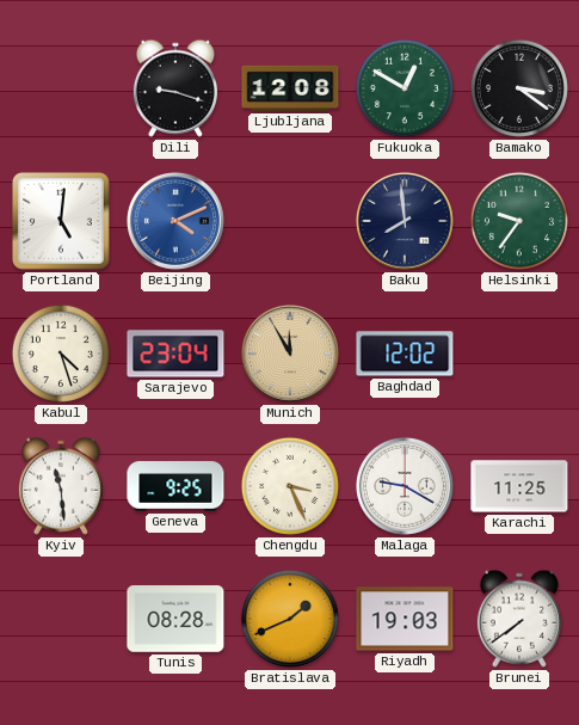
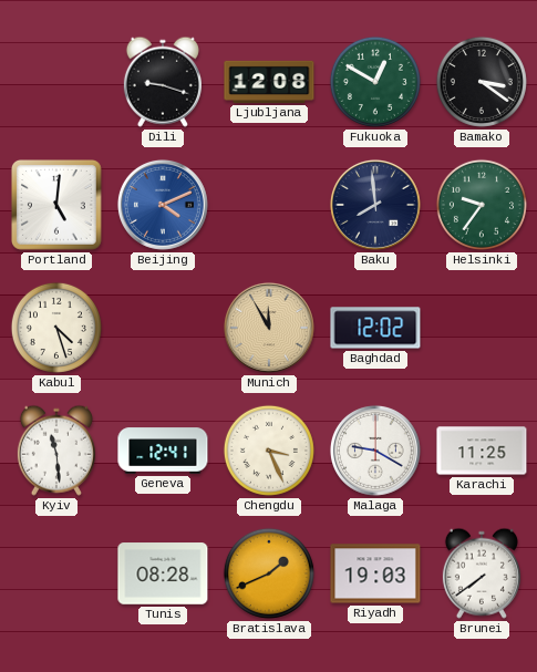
Sarajevo: 23:04 -> none
Geneva: 9:25 -> 12:41
